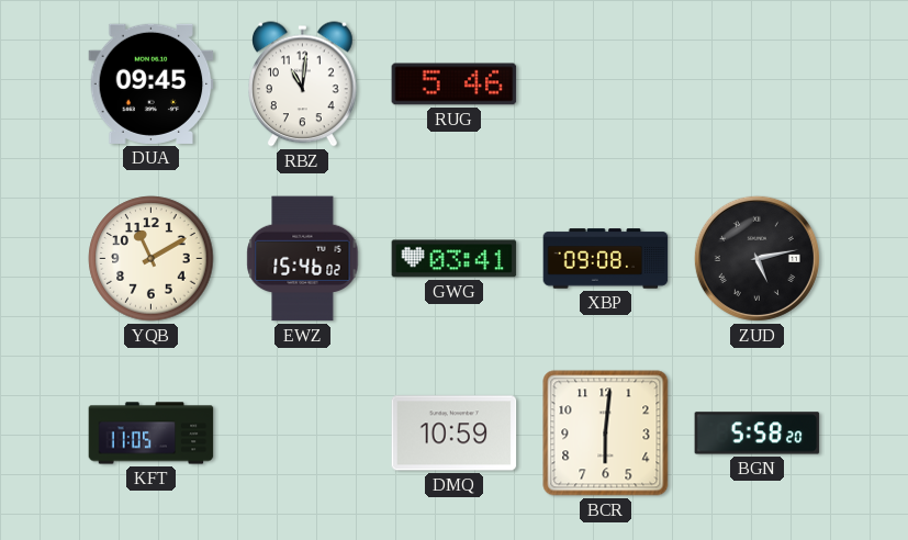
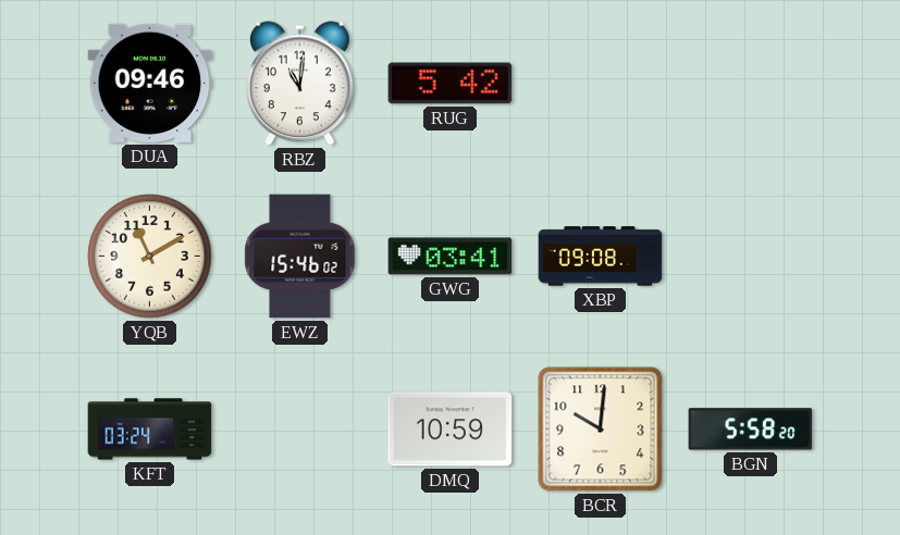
DUA: 09:45 -> 09:46
RUG: 5:46 -> 5:42
ZUD: 5:13 -> none
KFT: 11:05 -> 03:24
BCR: 6:01 -> 10:01
